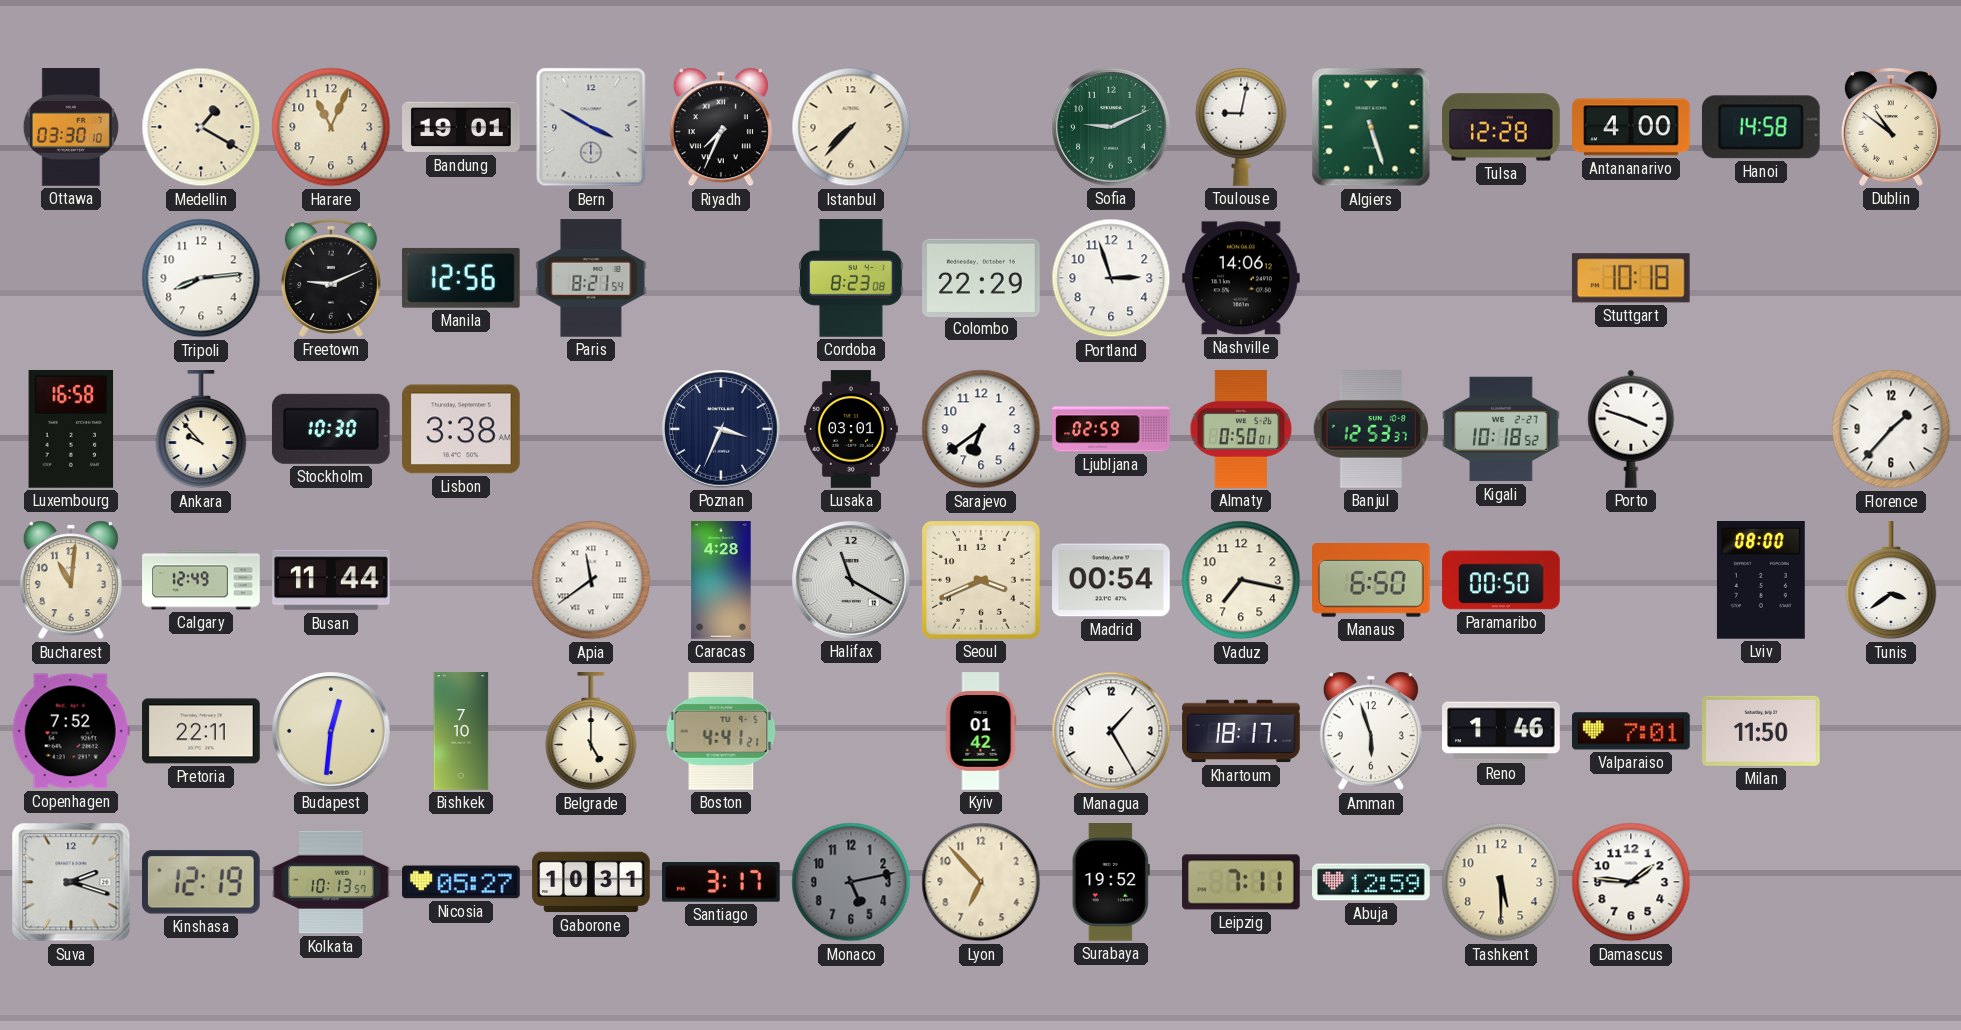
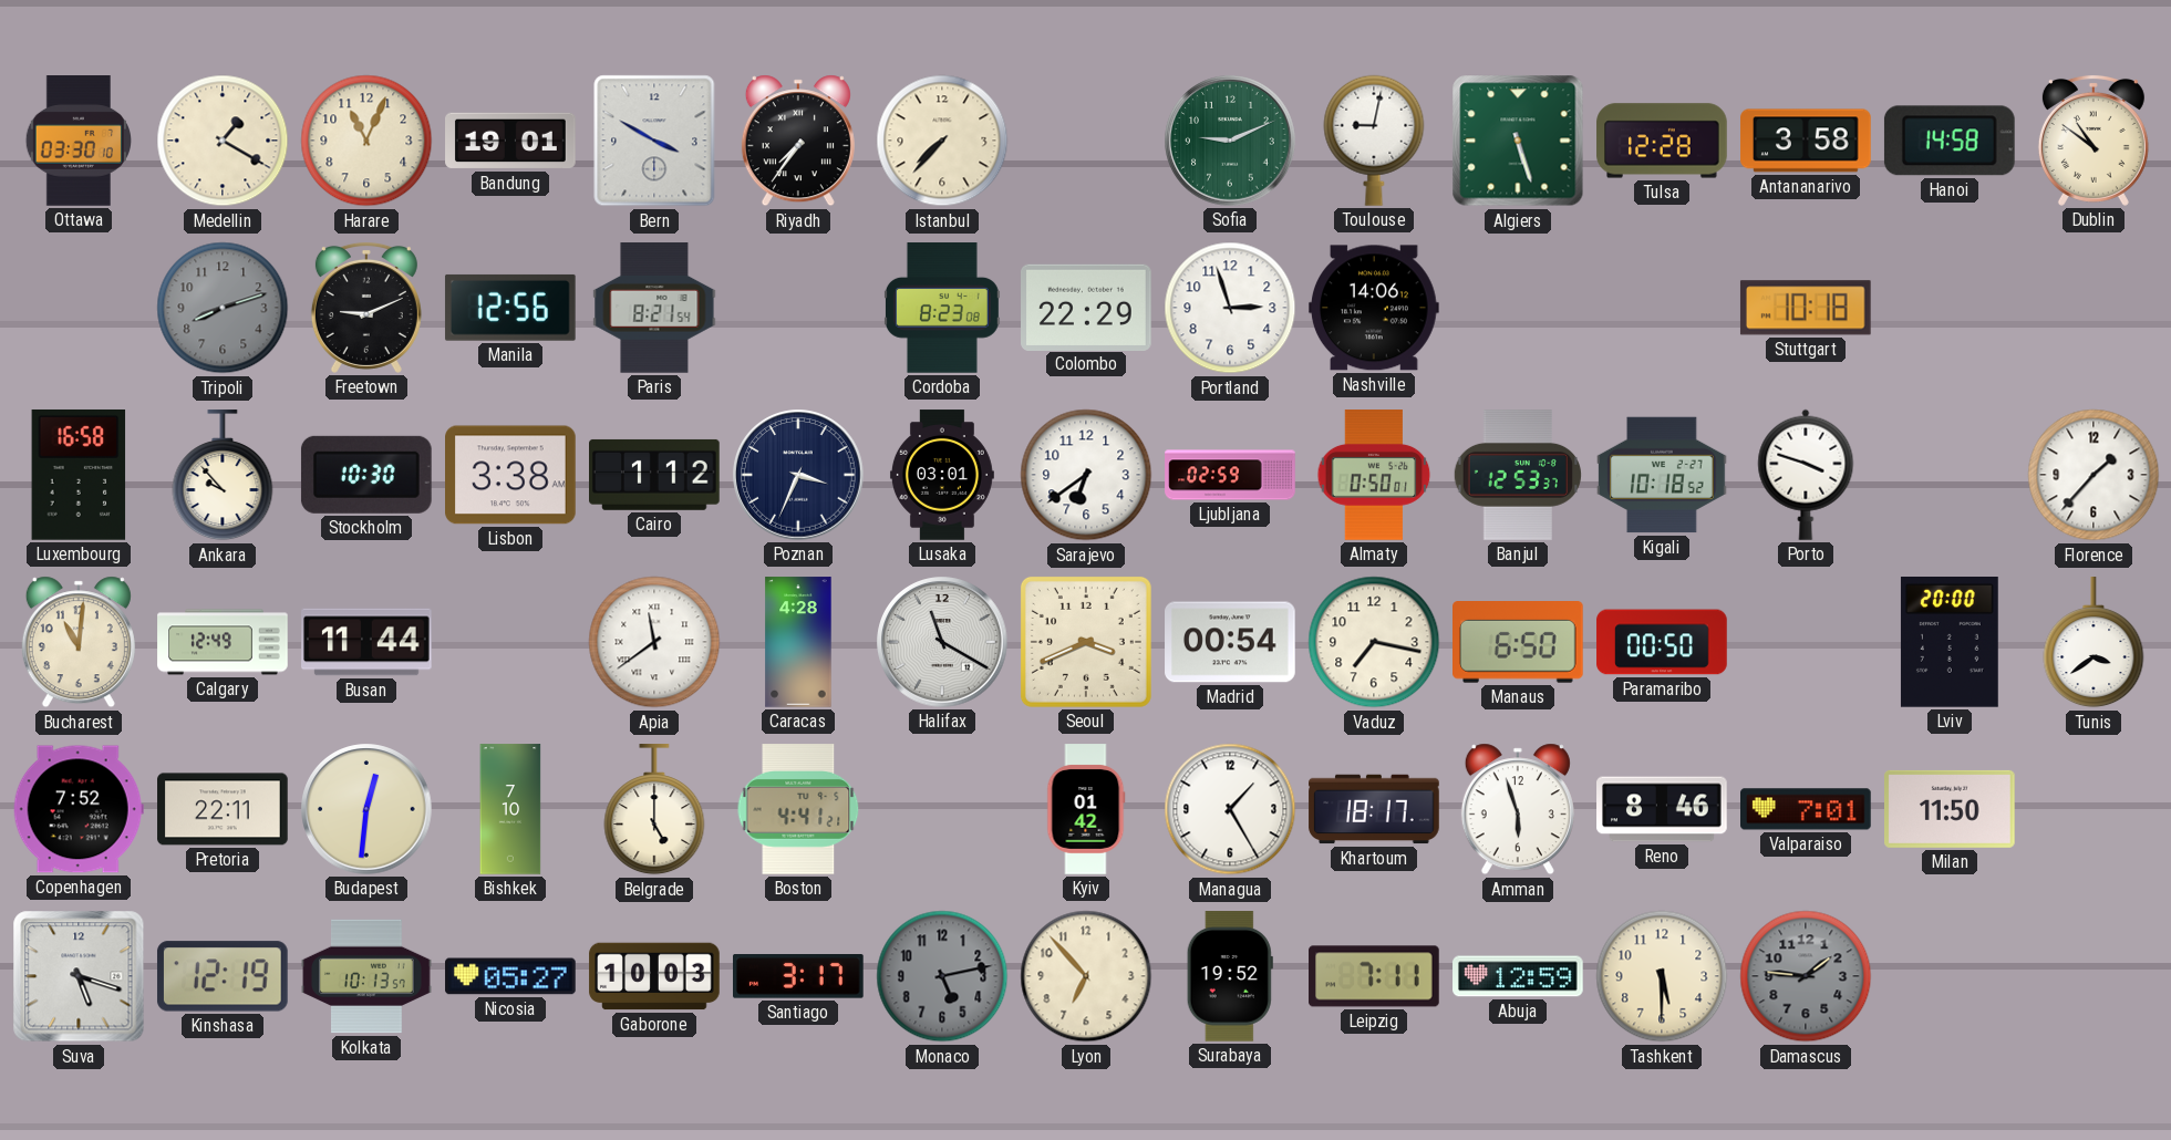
Riyadh: 7:34 -> 7:36
Antananarivo: 4:00 -> 3:58
Tripoli: 8:14 -> 8:12
Tripoli dial: white -> grey
Cairo: none -> 1:12
Lviv: 08:00 -> 20:00
Reno: 1:46 -> 8:46
Suva: 2:18 -> 5:18
Gaborone: 10:31 -> 10:03
Damascus dial: white -> grey
